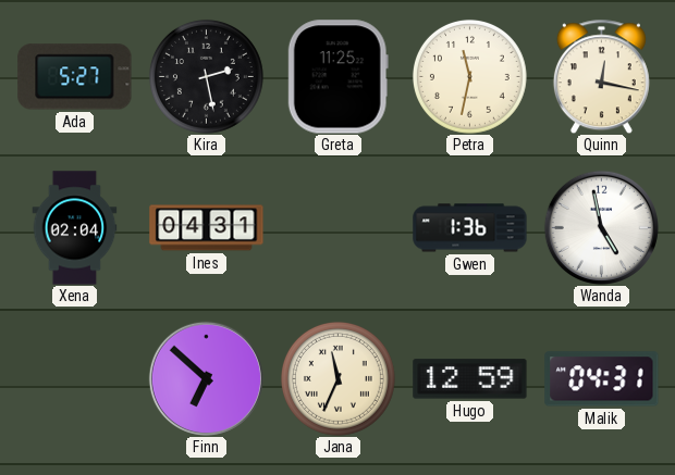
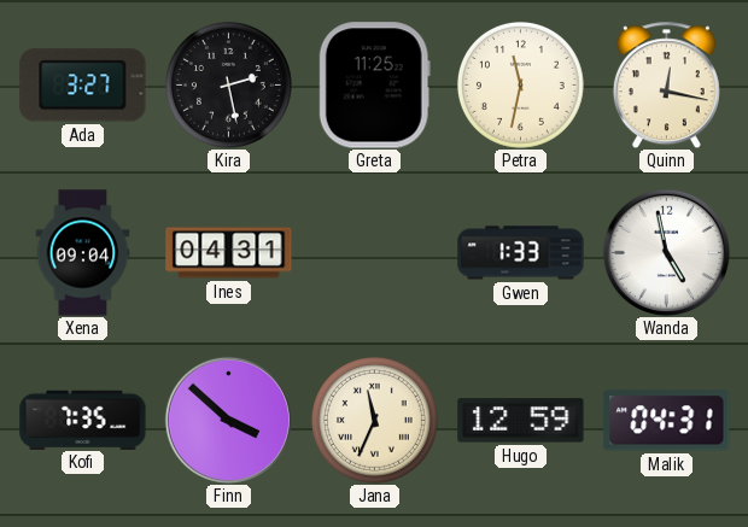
Ada: 5:27 -> 3:27
Xena: 02:04 -> 09:04
Gwen: 1:36 -> 1:33
Kofi: none -> 7:35
Finn: 6:52 -> 3:52
